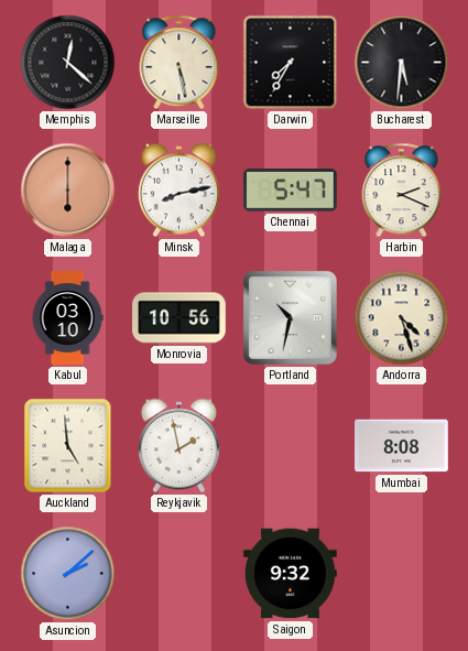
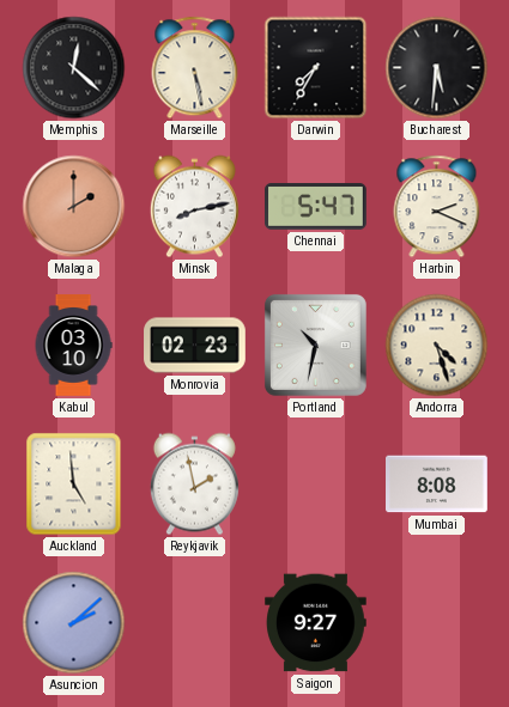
Malaga: 6:00 -> 2:00
Monrovia: 10:56 -> 02:23
Saigon: 9:32 -> 9:27
